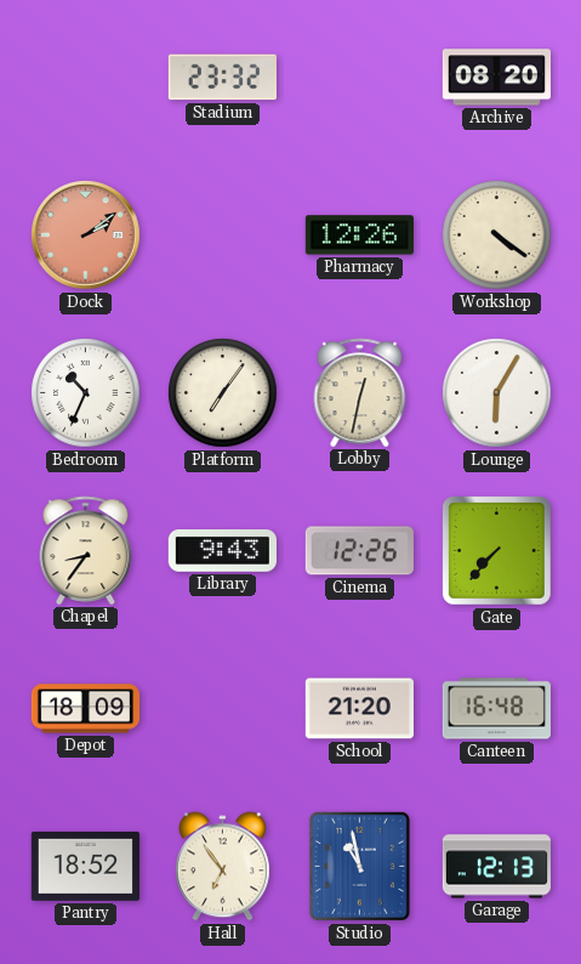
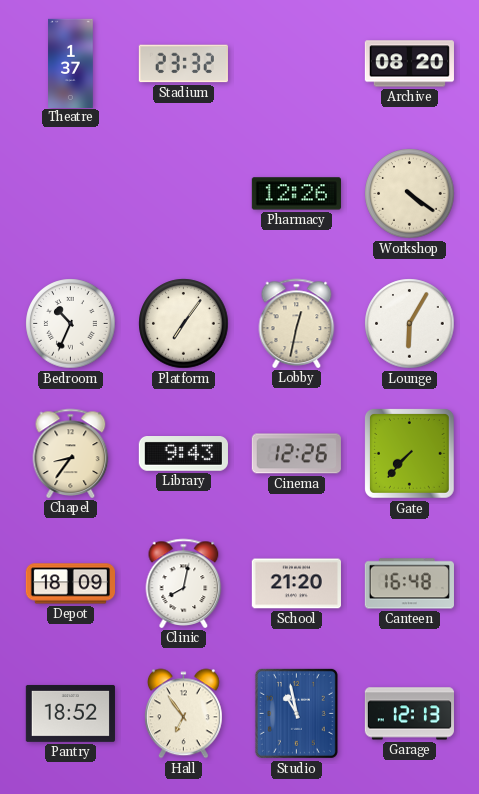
Theatre: none -> 1:37
Dock: 2:09 -> none
Clinic: none -> 8:02
